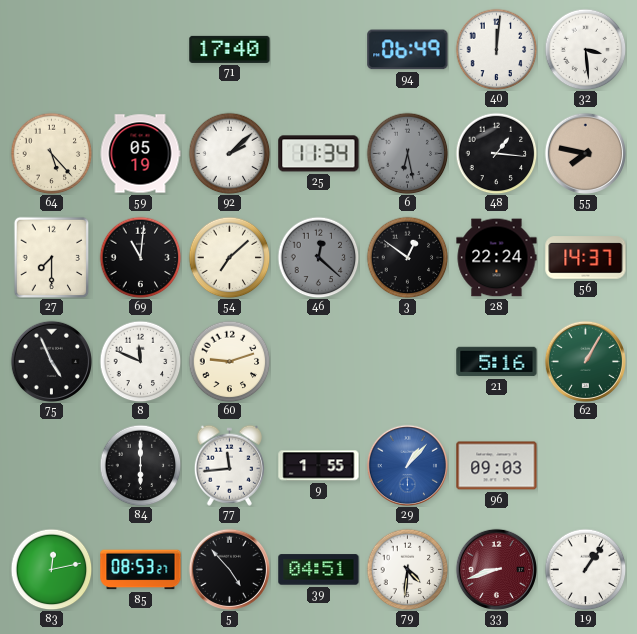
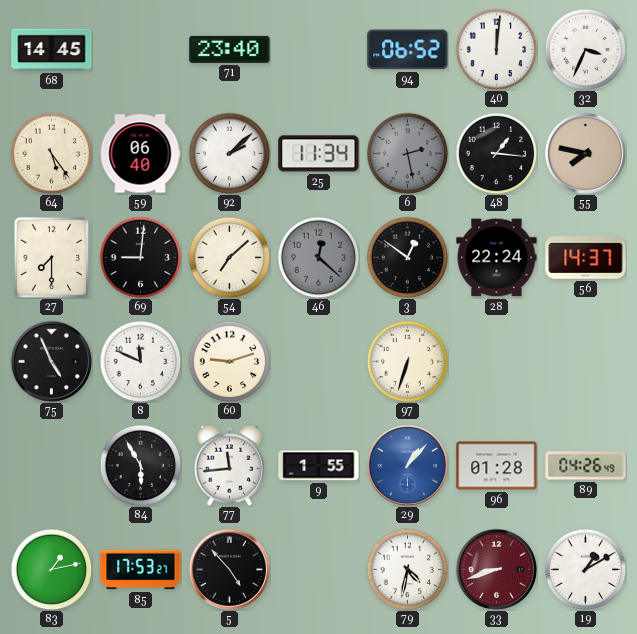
68: none -> 14:45
71: 17:40 -> 23:40
94: 06:49 -> 06:52
32: 3:29 -> 3:34
64: 5:23 -> 5:24
59: 05:19 -> 06:40
6: 6:28 -> 2:28
69: 11:01 -> 9:01
97: none -> 6:33
21: 5:16 -> none
62: 1:05 -> none
84: 6:00 -> 5:55
96: 09:03 -> 01:28
89: none -> 04:26
83: 12:13 -> 1:13
85: 08:53 -> 17:53
39: 04:51 -> none
79: 4:31 -> 4:32
19: 1:06 -> 1:10
